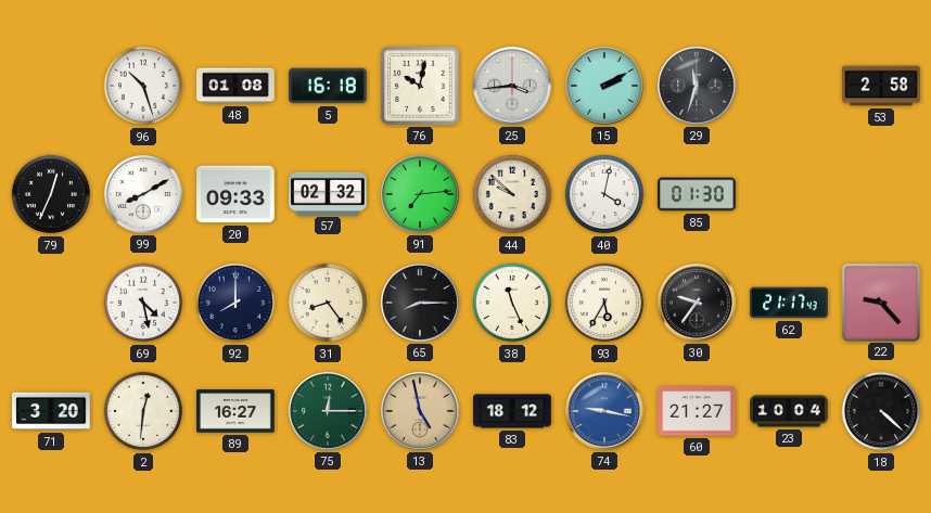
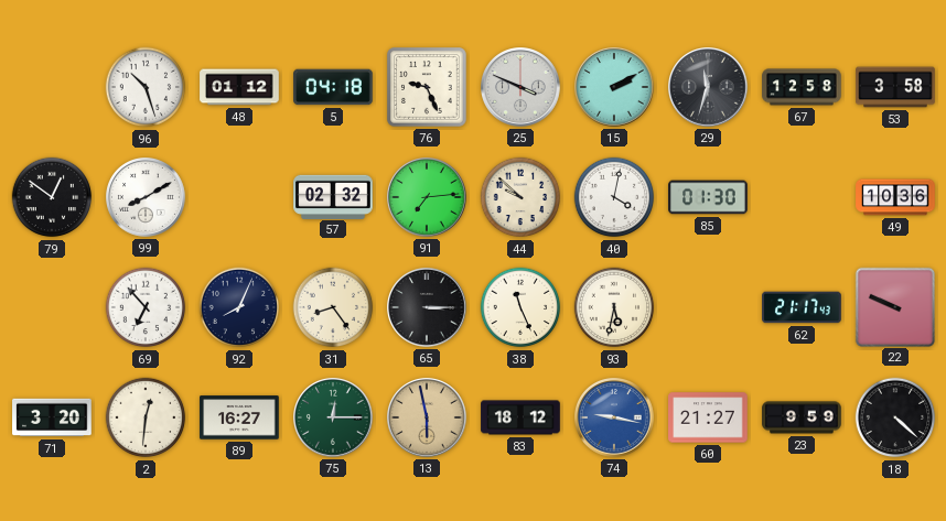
48: 01:08 -> 01:12
5: 16:18 -> 04:18
76: 10:02 -> 9:26
25: 3:44 -> 3:49
67: none -> 12:58
53: 2:58 -> 3:58
79: 12:34 -> 12:51
20: 09:33 -> none
49: none -> 10:36
69: 4:28 -> 6:53
92: 8:00 -> 8:04
65: 8:15 -> 3:15
93: 5:35 -> 5:32
30: 9:36 -> none
22: 9:23 -> 9:49
13: 4:58 -> 5:58
23: 10:04 -> 9:59
